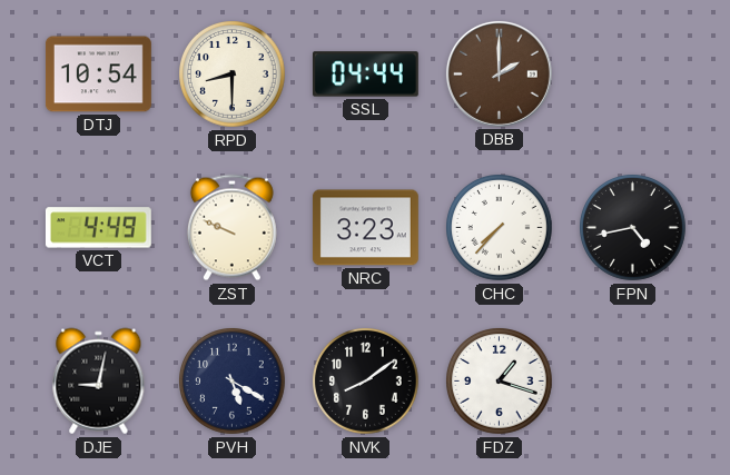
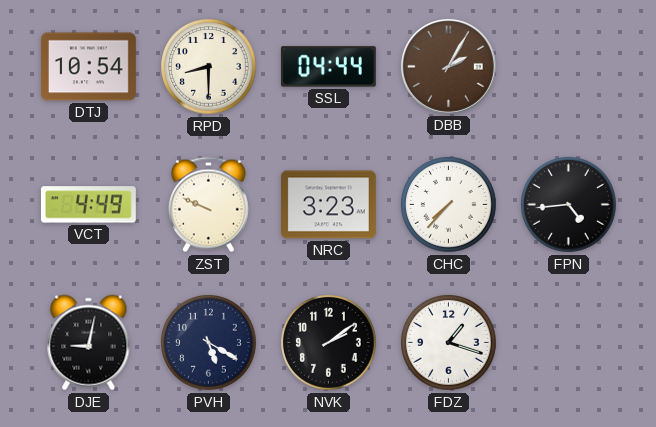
DBB: 2:00 -> 2:05
FPN: 4:43 -> 4:44
NVK: 8:09 -> 2:09
